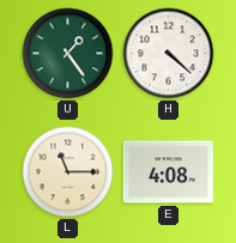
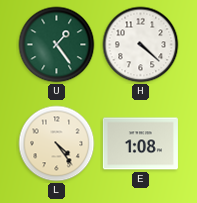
L: 11:15 -> 4:24
E: 4:08 -> 1:08
